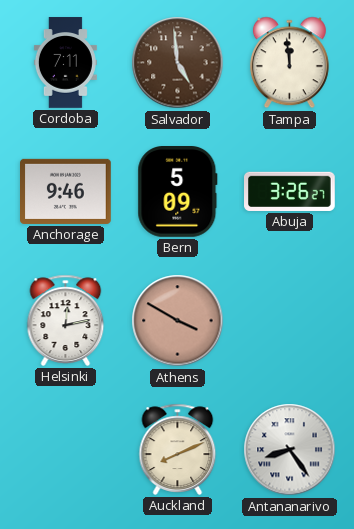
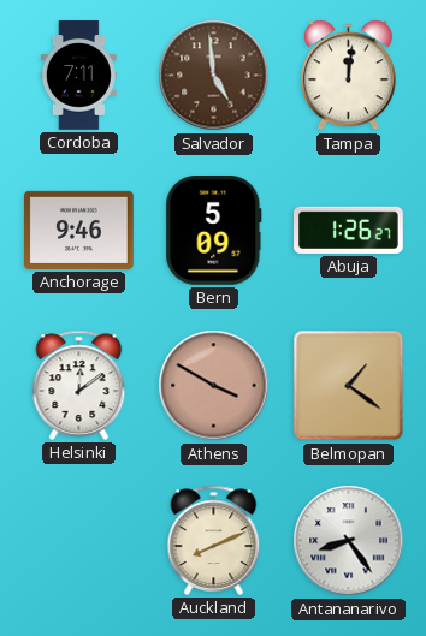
Tampa: 11:59 -> 12:01
Abuja: 3:26 -> 1:26
Helsinki: 12:13 -> 12:09
Belmopan: none -> 1:21
